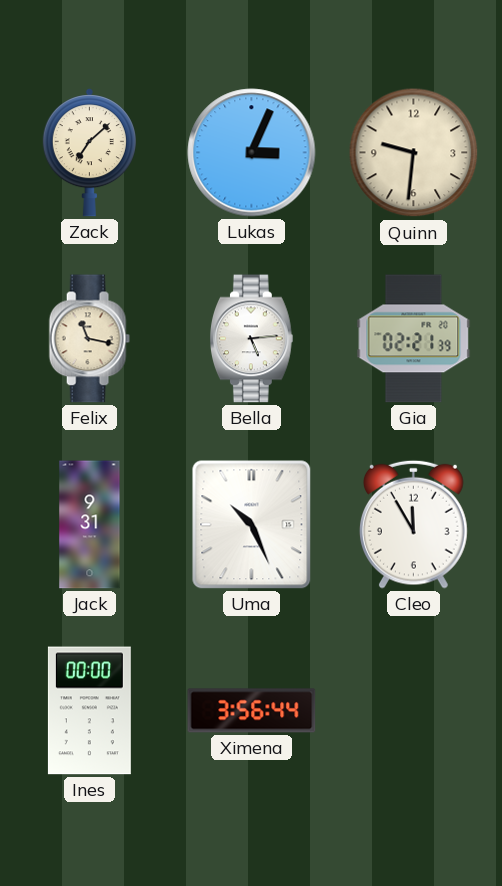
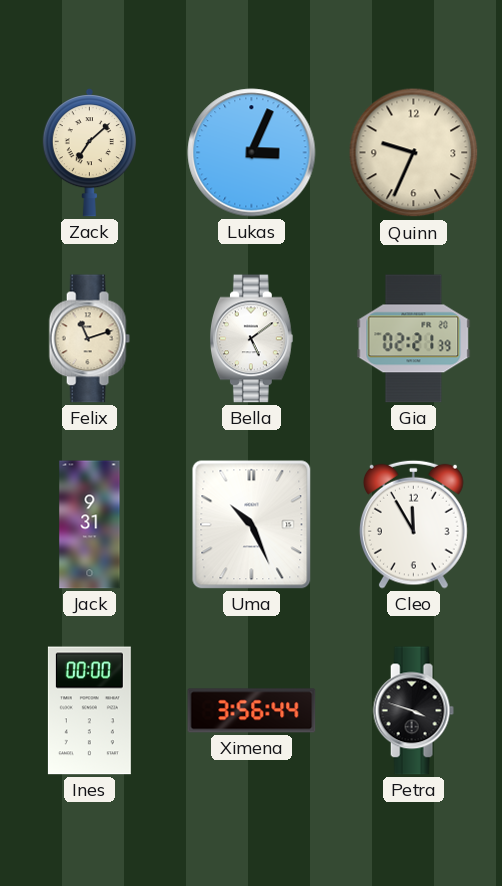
Quinn: 9:31 -> 9:34
Felix: 11:17 -> 11:12
Bella: 5:14 -> 5:09
Petra: none -> 3:48
